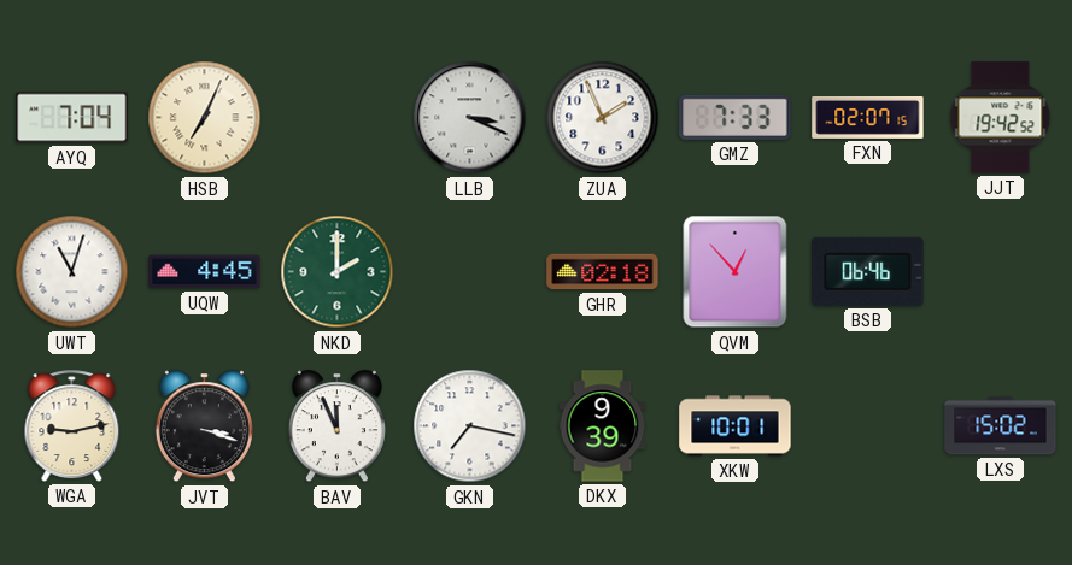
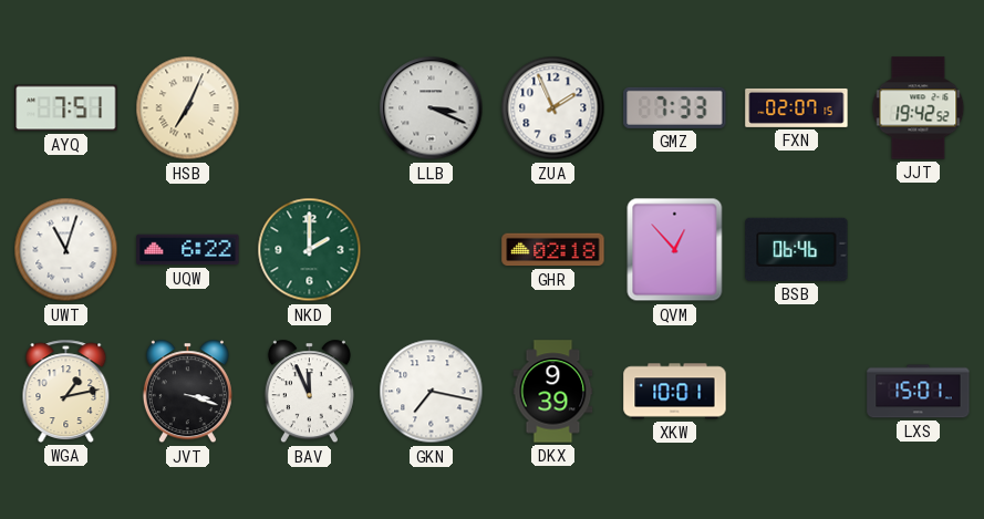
AYQ: 7:04 -> 7:51
UQW: 4:45 -> 6:22
WGA: 9:13 -> 1:13
LXS: 15:02 -> 15:01
